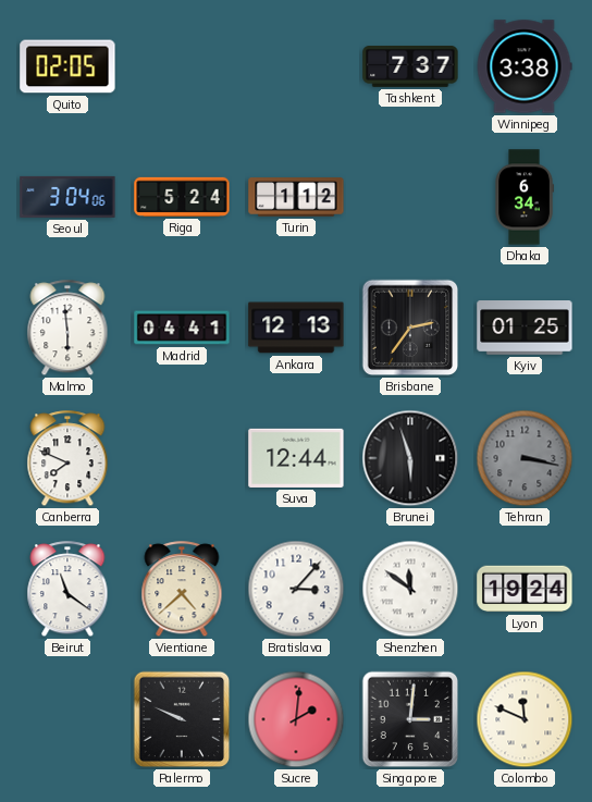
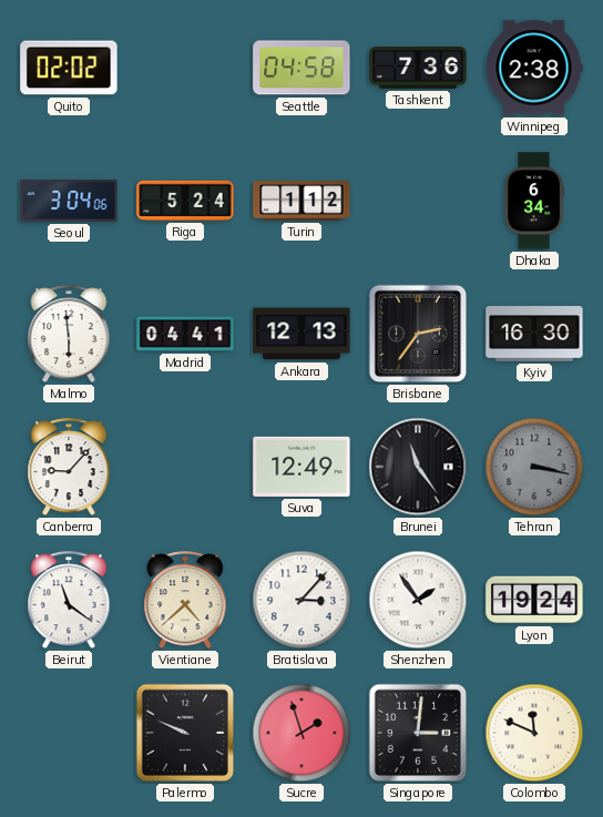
Quito: 02:05 -> 02:02
Seattle: none -> 04:58
Tashkent: 7:37 -> 7:36
Winnipeg: 3:38 -> 2:38
Kyiv: 01:25 -> 16:30
Canberra: 7:49 -> 9:07
Suva: 12:44 -> 12:49
Brunei: 5:57 -> 11:24
Shenzhen: 11:51 -> 1:54
Sucre: 2:01 -> 1:57
